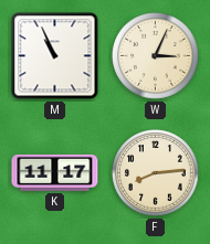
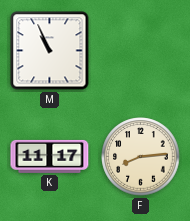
W: 3:04 -> none
